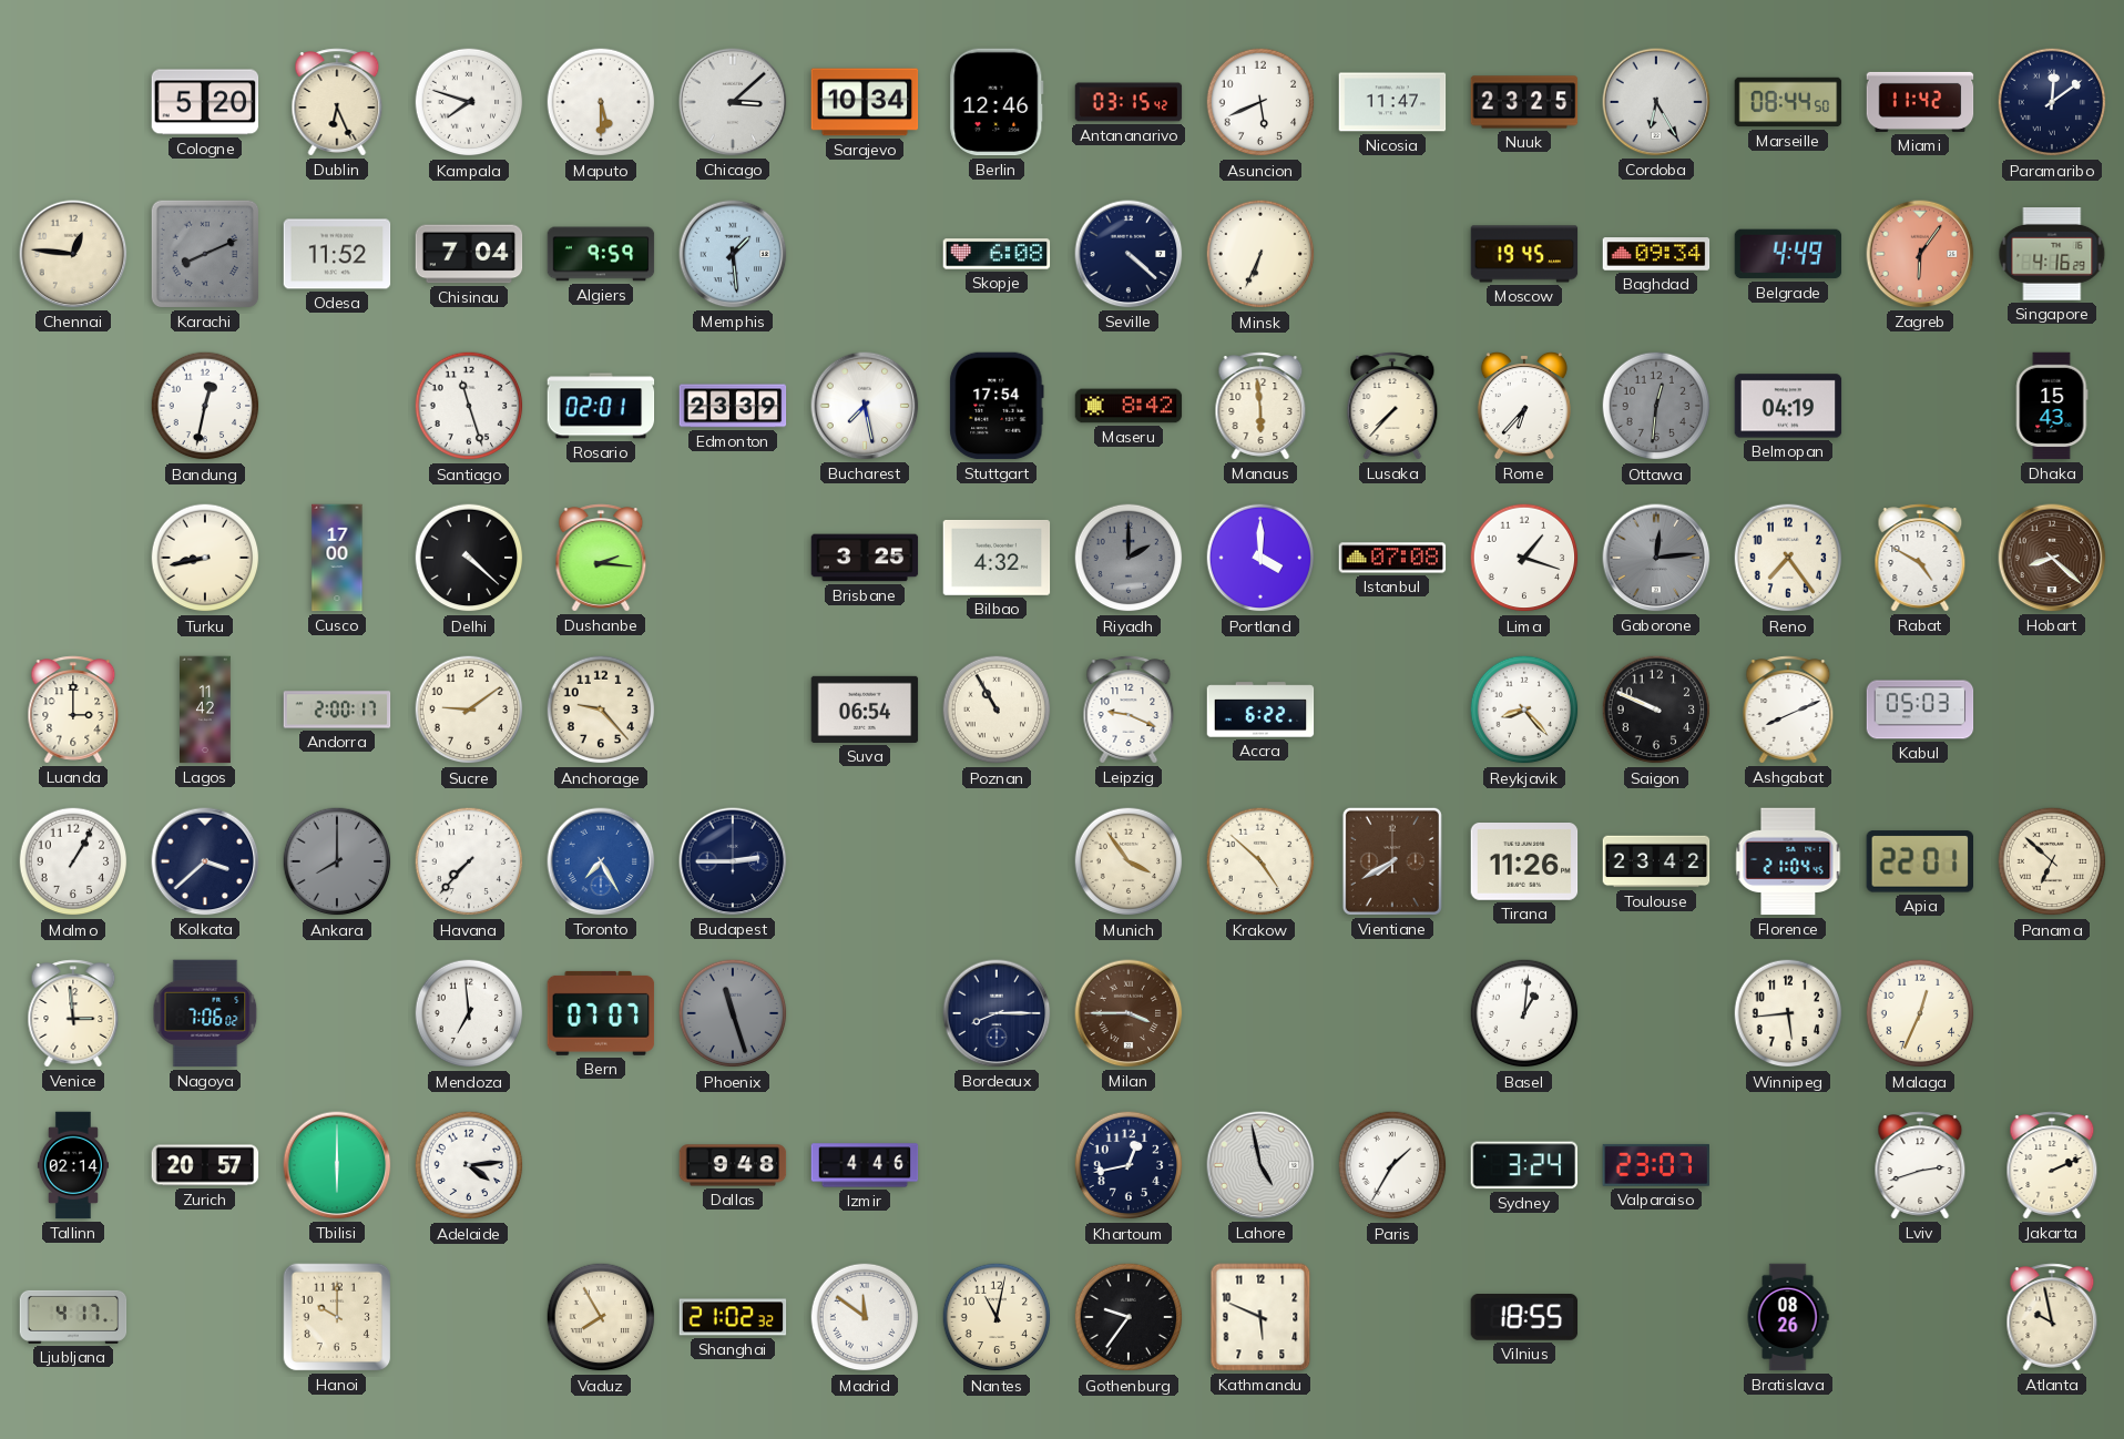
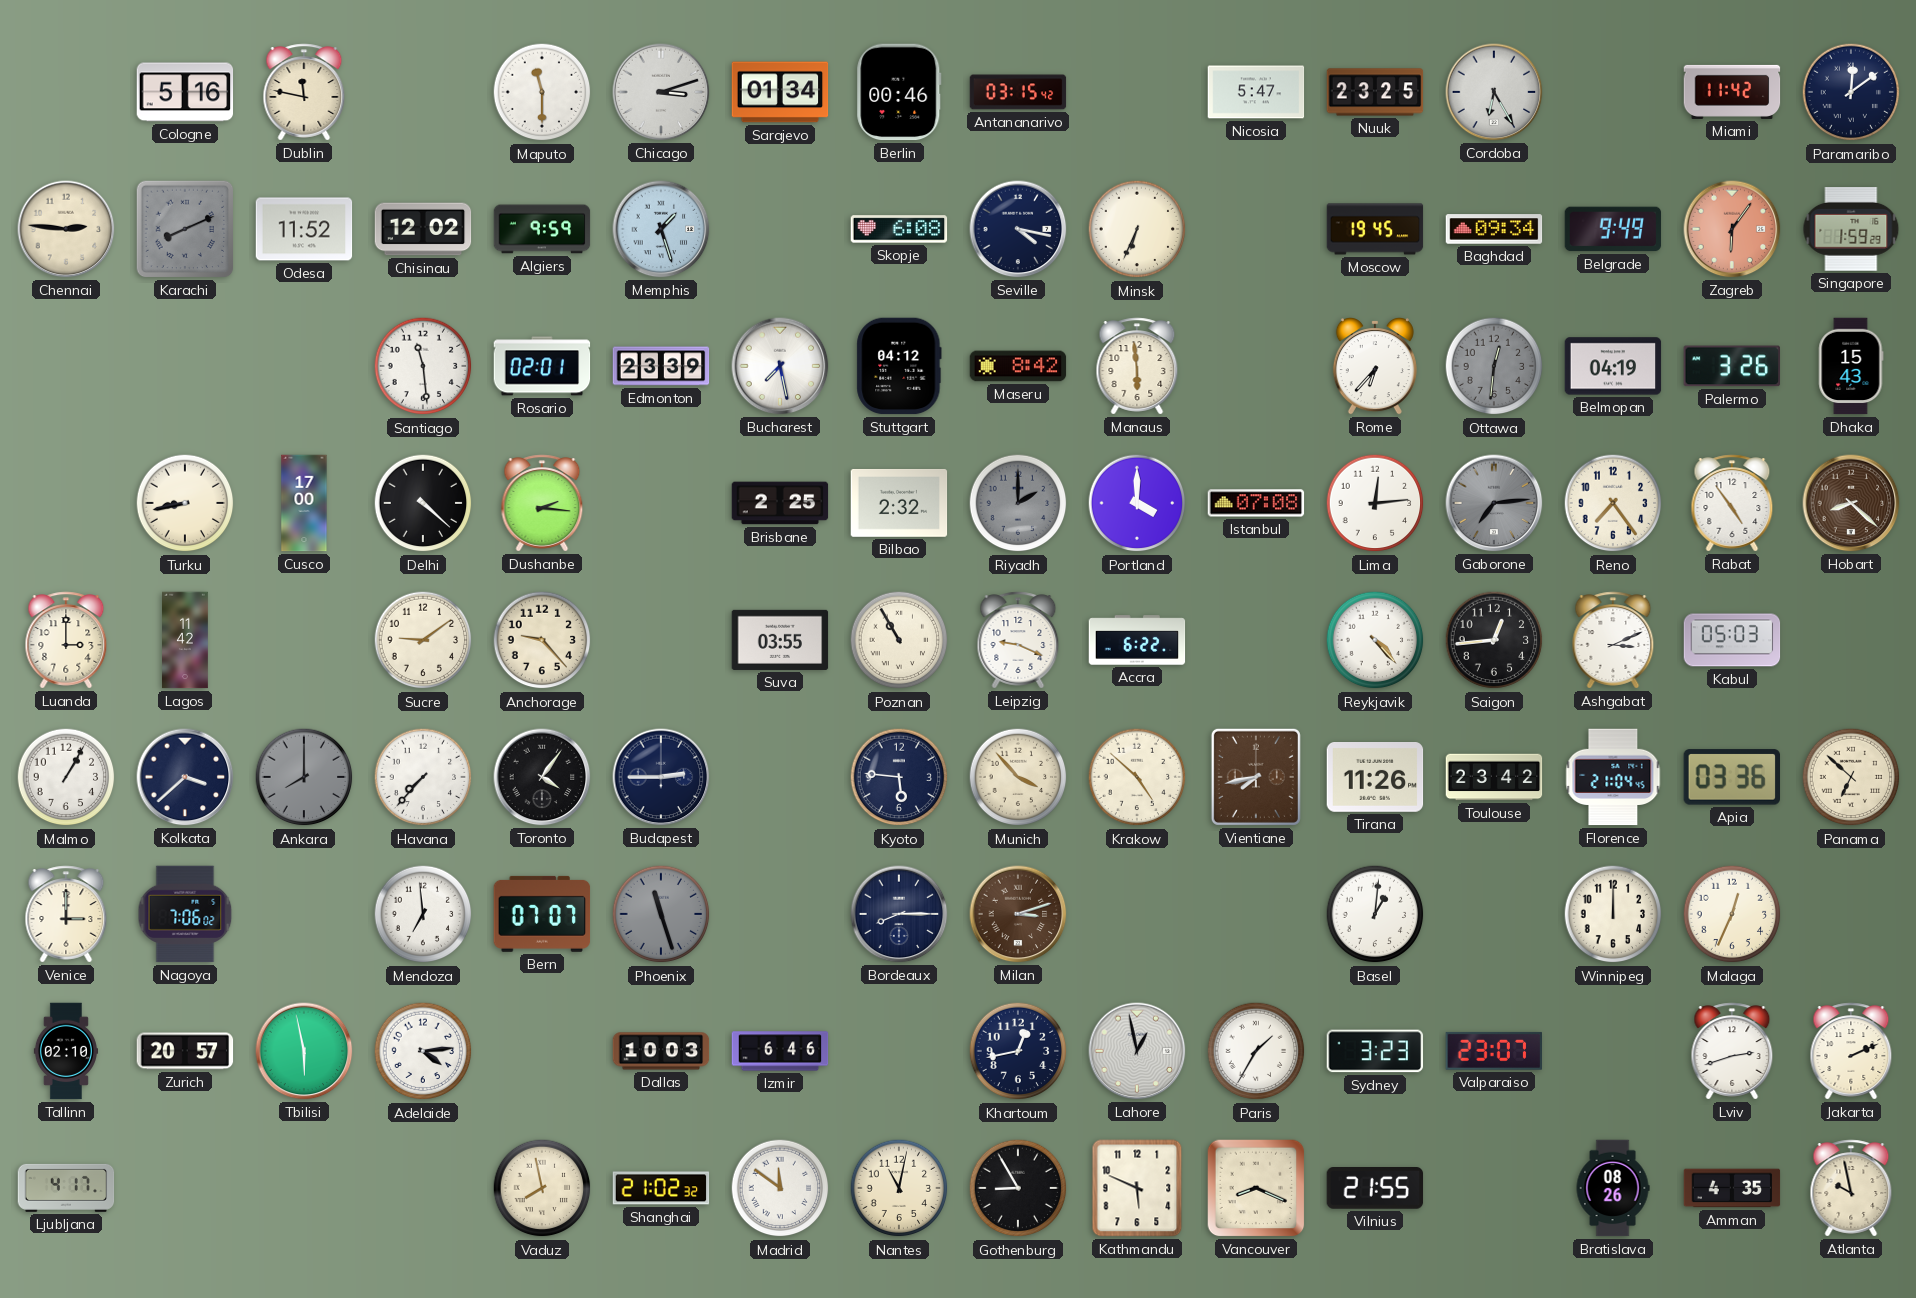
Cologne: 5:20 -> 5:16
Dublin: 6:26 -> 11:47
Kampala: 7:48 -> none
Maputo: 5:30 -> 11:30
Chicago: 3:08 -> 3:12
Sarajevo: 10:34 -> 01:34
Berlin: 12:46 -> 00:46
Asuncion: 5:41 -> none
Nicosia: 11:47 -> 5:47
Marseille: 08:44 -> none
Chennai: 12:46 -> 2:46
Chisinau: 7:04 -> 12:02
Memphis: 1:29 -> 1:27
Seville: 4:22 -> 4:17
Belgrade: 4:49 -> 9:49
Singapore: 4:16 -> 1:59
Bandung: 12:32 -> none
Santiago: 11:27 -> 11:29
Stuttgart: 17:54 -> 04:12
Lusaka: 7:37 -> none
Palermo: none -> 3:26
Brisbane: 3:25 -> 2:25
Bilbao: 4:32 -> 2:32
Lima: 1:18 -> 12:14
Gaborone: 12:14 -> 7:14
Rabat: 4:50 -> 4:54
Andorra: 2:00 -> none
Suva: 06:54 -> 03:55
Reykjavik: 8:23 -> 4:23
Saigon: 9:49 -> 12:44
Ashgabat: 8:11 -> 3:11
Toronto: 7:25 -> 4:06
Toronto dial: blue -> black
Kyoto: none -> 5:46
Munich: 3:54 -> 3:53
Vientiane: 7:40 -> 7:43
Apia: 22:01 -> 03:36
Venice: 2:59 -> 3:00
Milan: 3:45 -> 3:12
Winnipeg: 5:44 -> 12:00
Tallinn: 02:14 -> 02:10
Tbilisi: 6:00 -> 5:58
Dallas: 9:48 -> 10:03
Izmir: 4:46 -> 6:46
Lahore: 4:58 -> 12:58
Sydney: 3:24 -> 3:23
Hanoi: 10:00 -> none
Vaduz: 7:55 -> 7:58
Gothenburg: 9:36 -> 8:55
Vancouver: none -> 8:19
Vilnius: 18:55 -> 21:55
Amman: none -> 4:35
